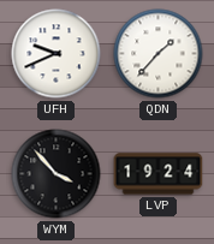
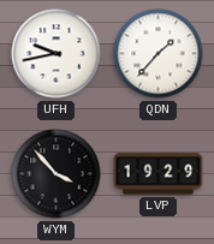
UFH: 9:41 -> 9:43
LVP: 19:24 -> 19:29
